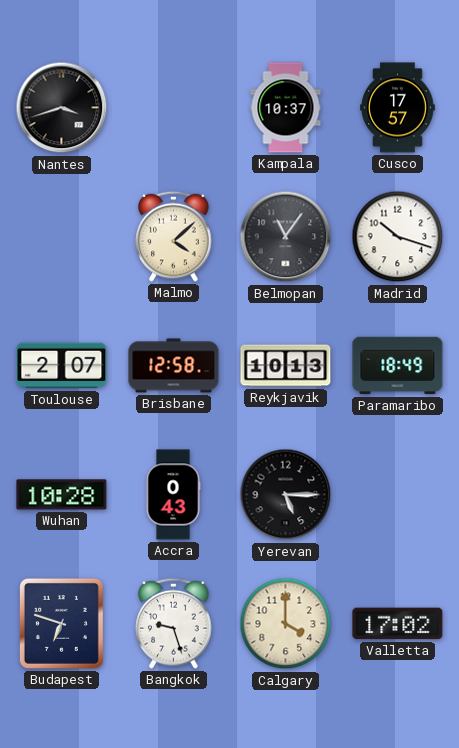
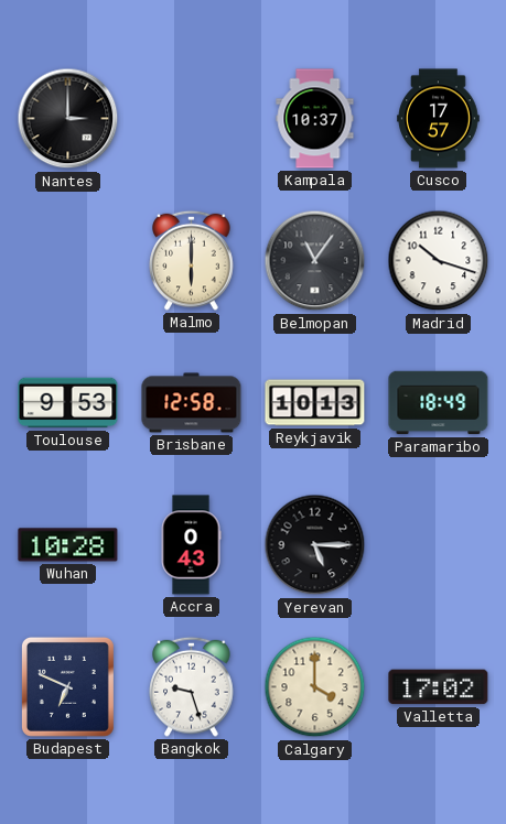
Nantes: 3:42 -> 3:00
Malmo: 4:08 -> 6:00
Toulouse: 2:07 -> 9:53
Budapest: 6:48 -> 6:49
